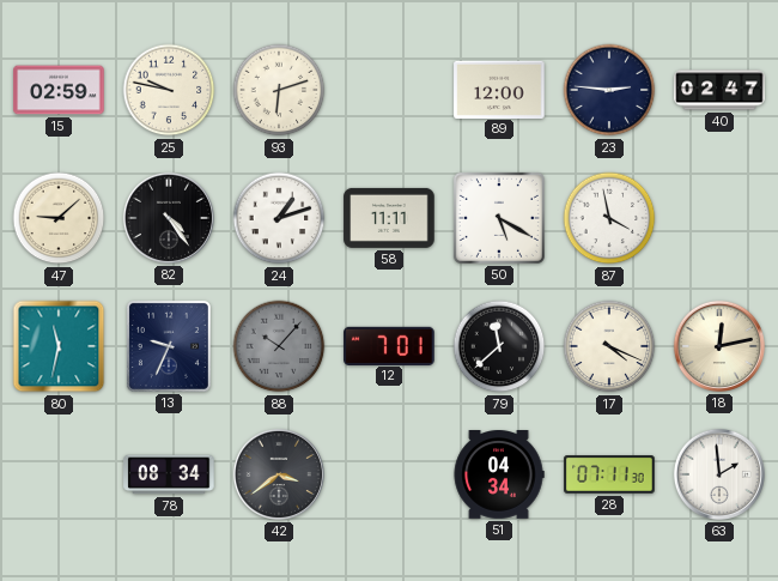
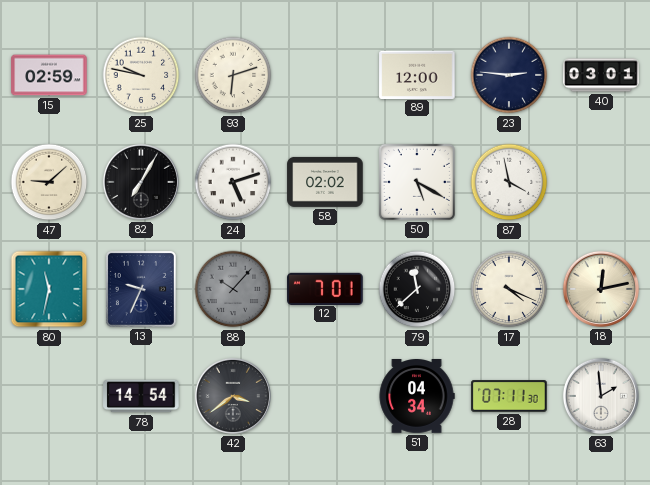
40: 02:47 -> 03:01
82: 4:24 -> 7:05
24: 1:12 -> 5:12
58: 11:11 -> 02:02
78: 08:34 -> 14:54
